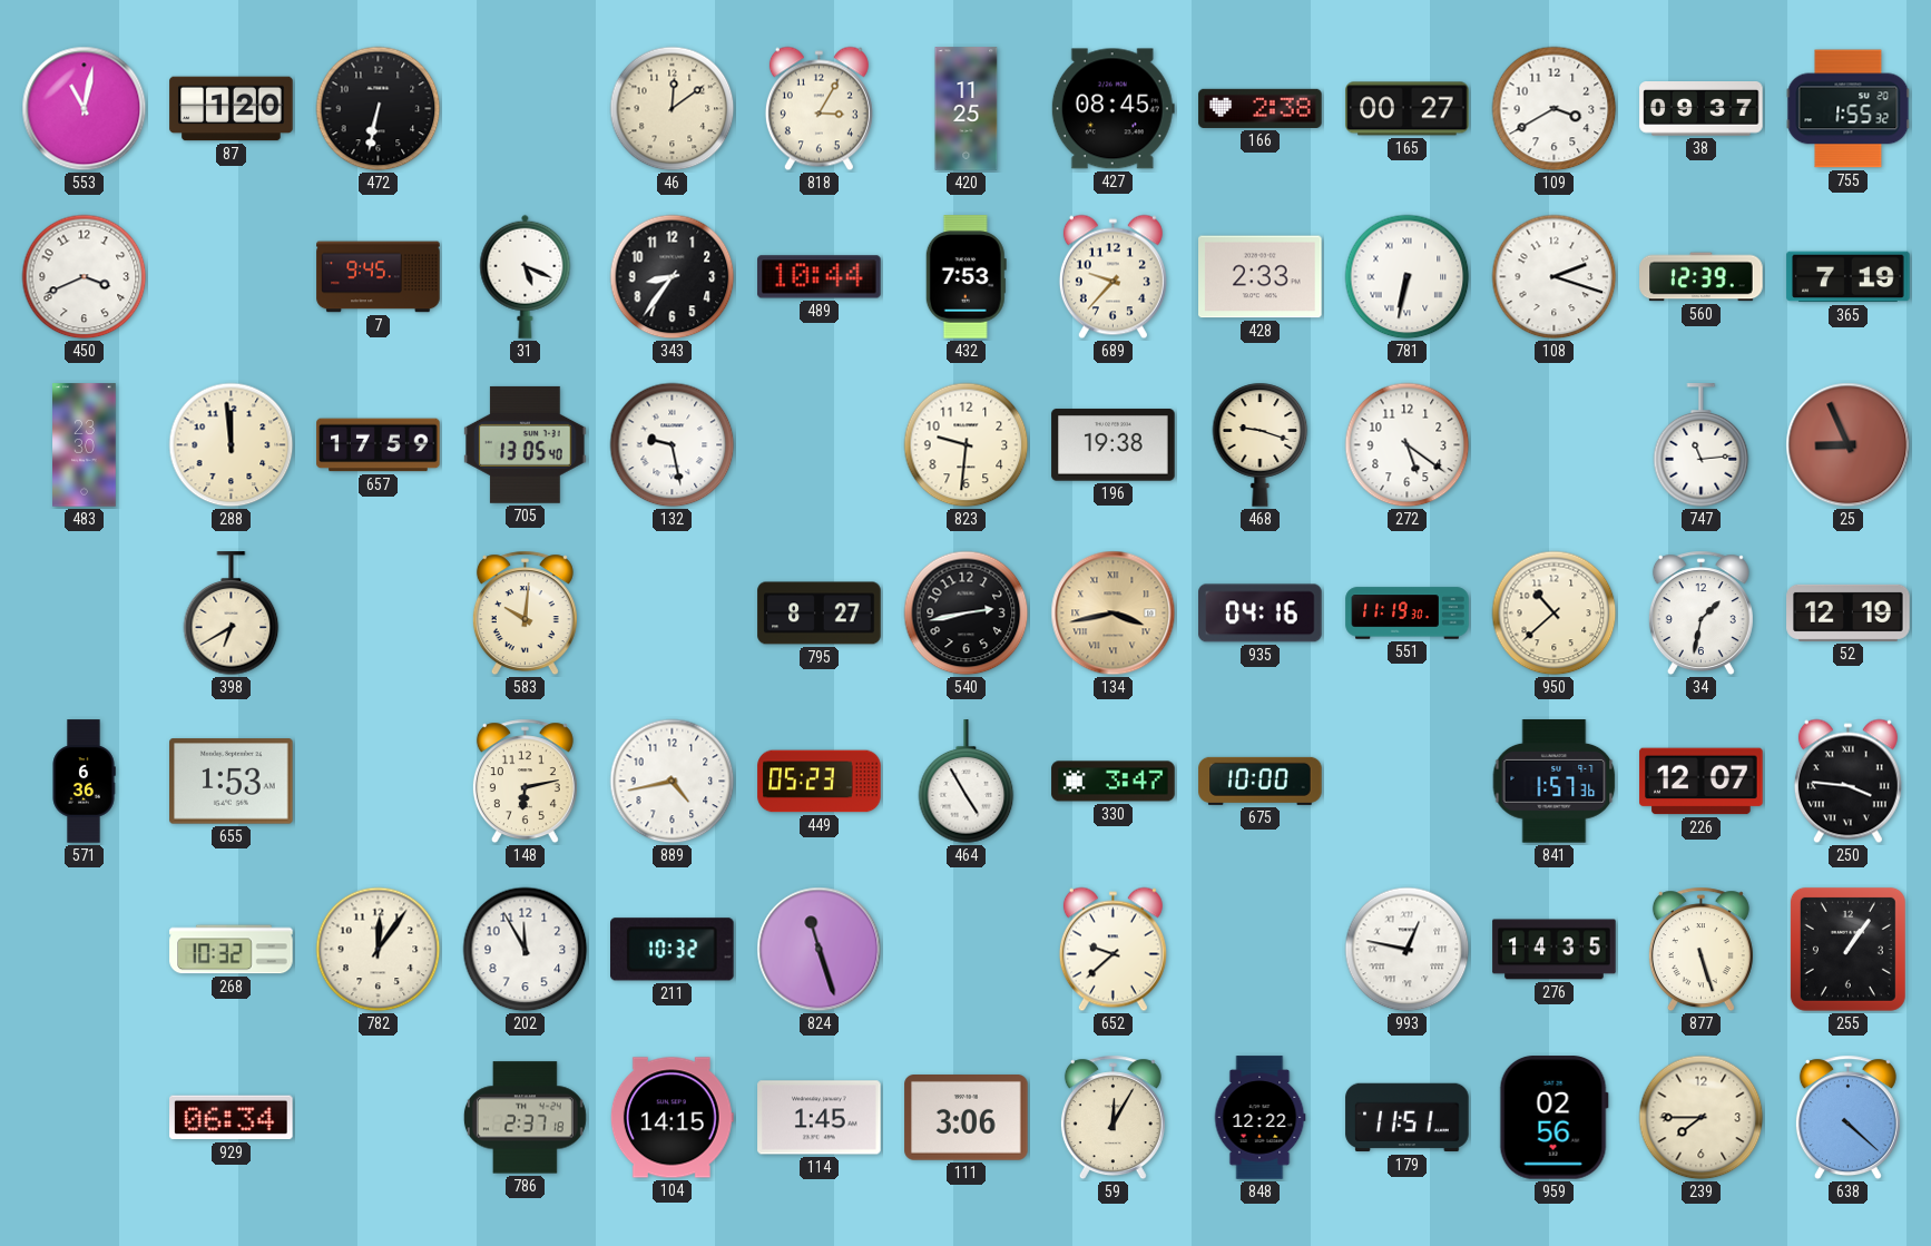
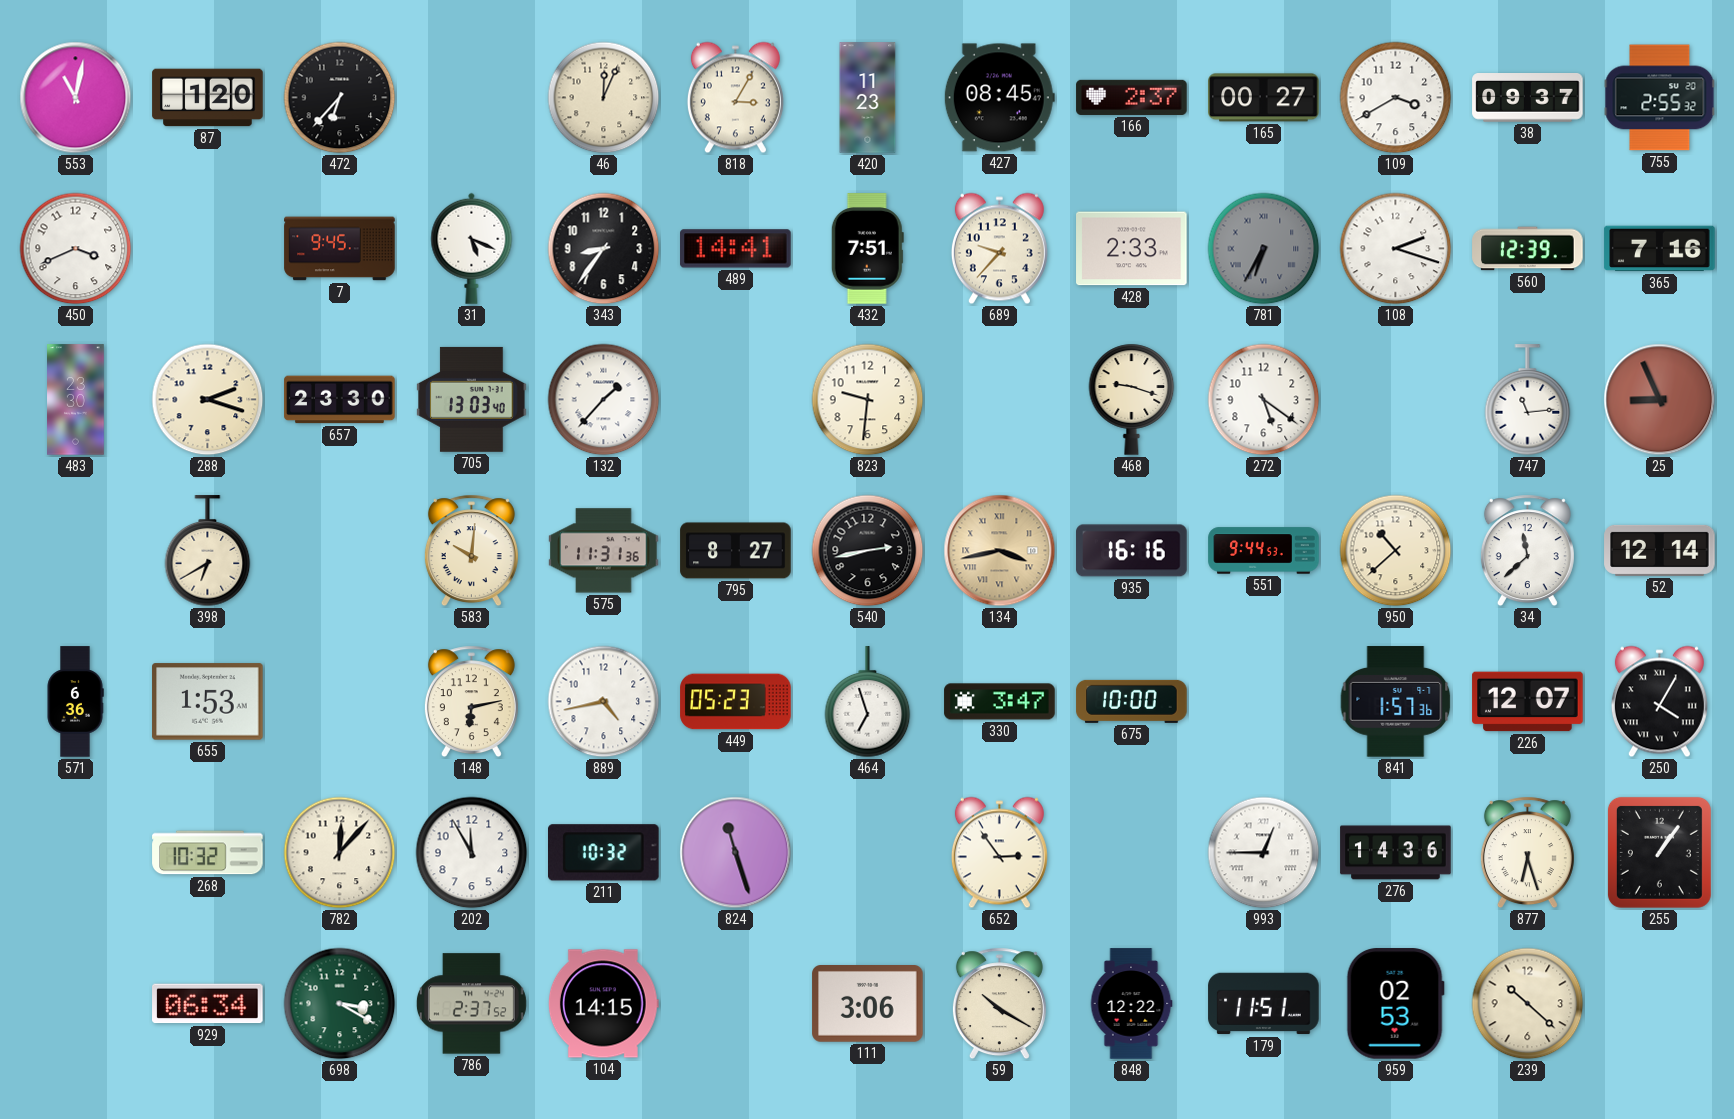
472: 6:32 -> 6:37
46: 12:09 -> 12:04
420: 11:25 -> 11:23
166: 2:38 -> 2:37
755: 1:55 -> 2:55
489: 10:44 -> 14:41
432: 7:53 -> 7:51
781: 6:32 -> 6:35
781 dial: white -> grey
365: 7:19 -> 7:16
288: 11:59 -> 2:18
657: 17:59 -> 23:30
705: 13:05 -> 13:03
132: 9:28 -> 1:37
196: 19:38 -> none
575: none -> 11:31
935: 04:16 -> 16:16
551: 11:19 -> 9:44
34: 1:32 -> 11:38
52: 12:19 -> 12:14
464: 4:55 -> 6:57
250: 3:46 -> 4:05
782: 12:06 -> 12:07
652: 9:38 -> 2:54
993: 12:47 -> 12:45
276: 14:35 -> 14:36
877: 5:27 -> 6:27
698: none -> 3:20
786: 2:37:18 -> 2:37:52
114: 1:45 -> none
59: 12:05 -> 10:20
959: 02:56 -> 02:53
239: 7:45 -> 10:22
638: 4:22 -> none
